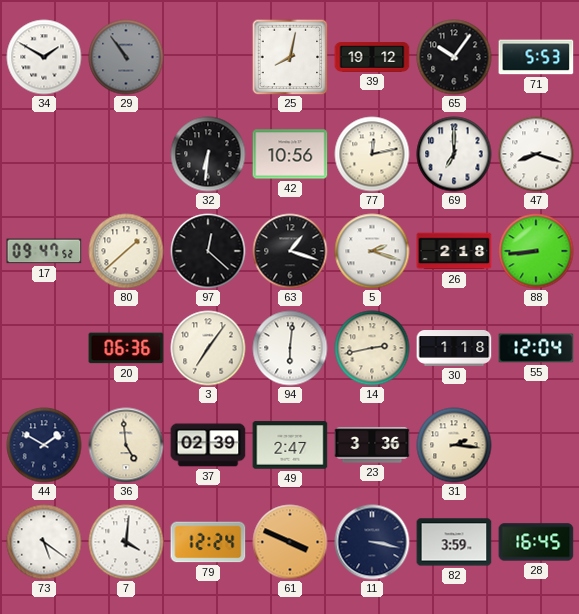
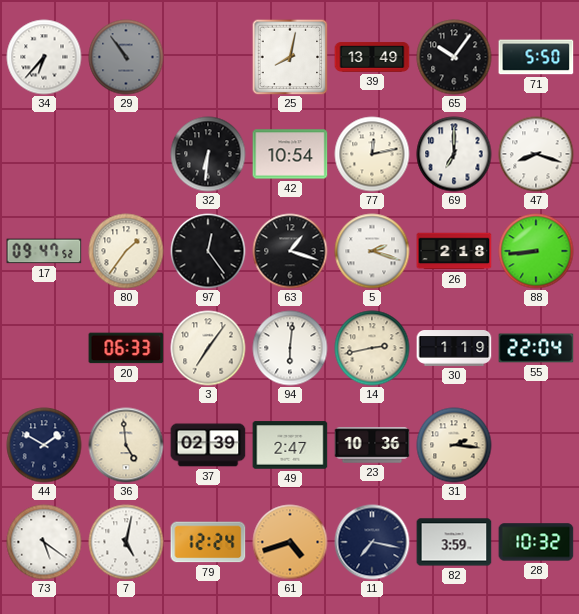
34: 1:50 -> 6:37
39: 19:12 -> 13:49
71: 5:53 -> 5:50
42: 10:56 -> 10:54
80: 1:38 -> 1:36
97: 12:22 -> 12:24
20: 06:36 -> 06:33
30: 1:18 -> 1:19
55: 12:04 -> 22:04
23: 3:36 -> 10:36
7: 4:01 -> 5:02
61: 3:49 -> 4:42
11: 3:17 -> 7:17
28: 16:45 -> 10:32
